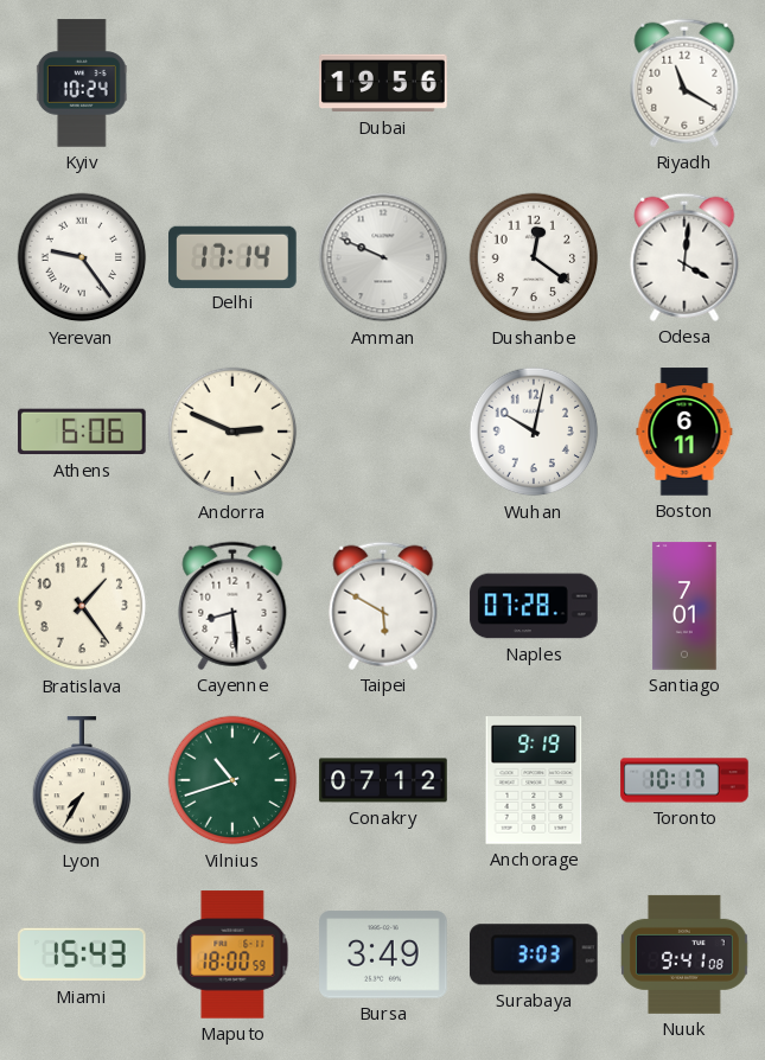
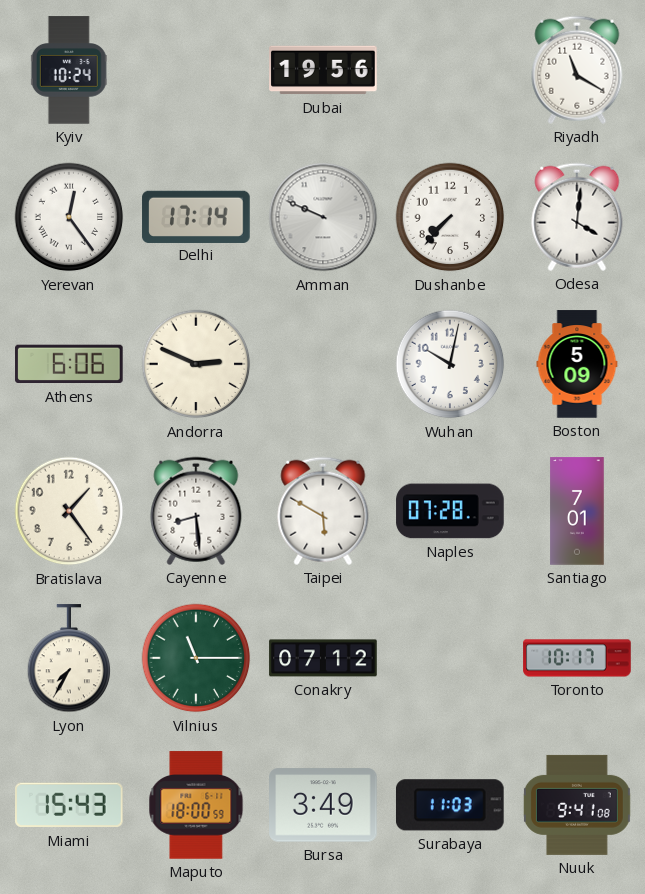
Yerevan: 9:24 -> 12:24
Dushanbe: 12:21 -> 7:37
Boston: 6:11 -> 5:09
Vilnius: 10:42 -> 11:15
Anchorage: 9:19 -> none
Surabaya: 3:03 -> 11:03
